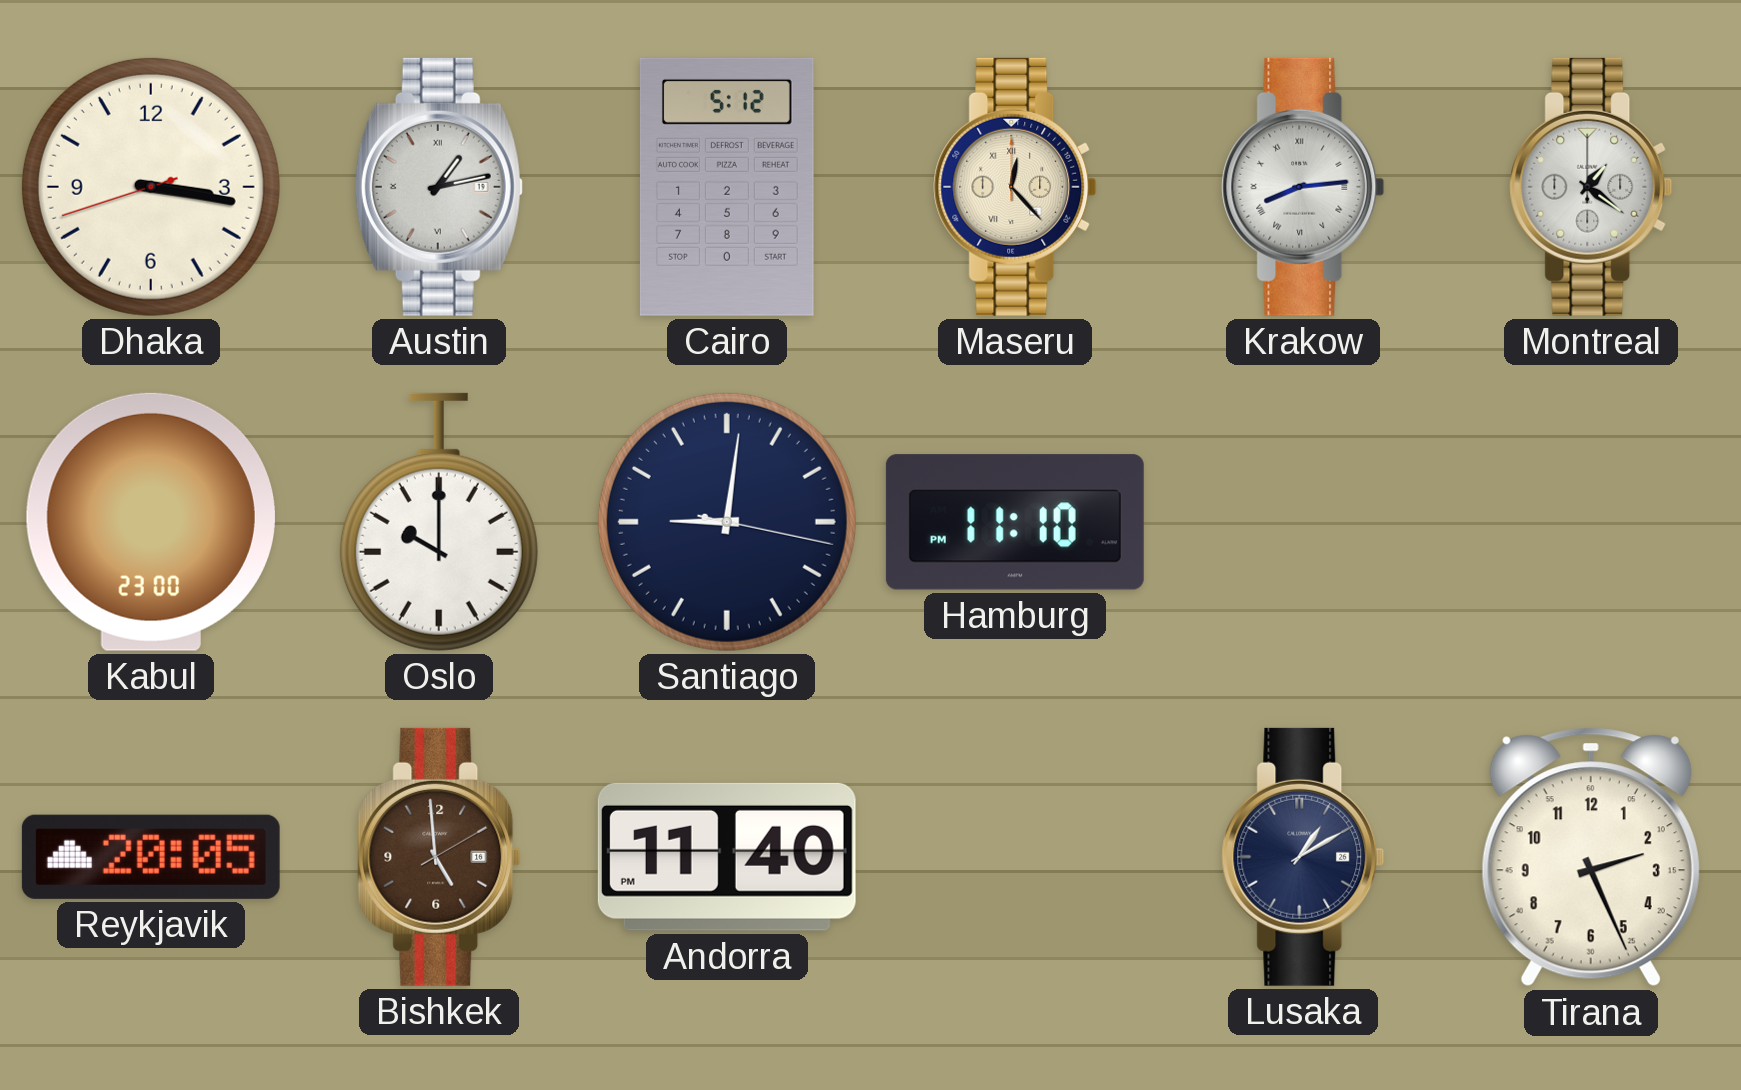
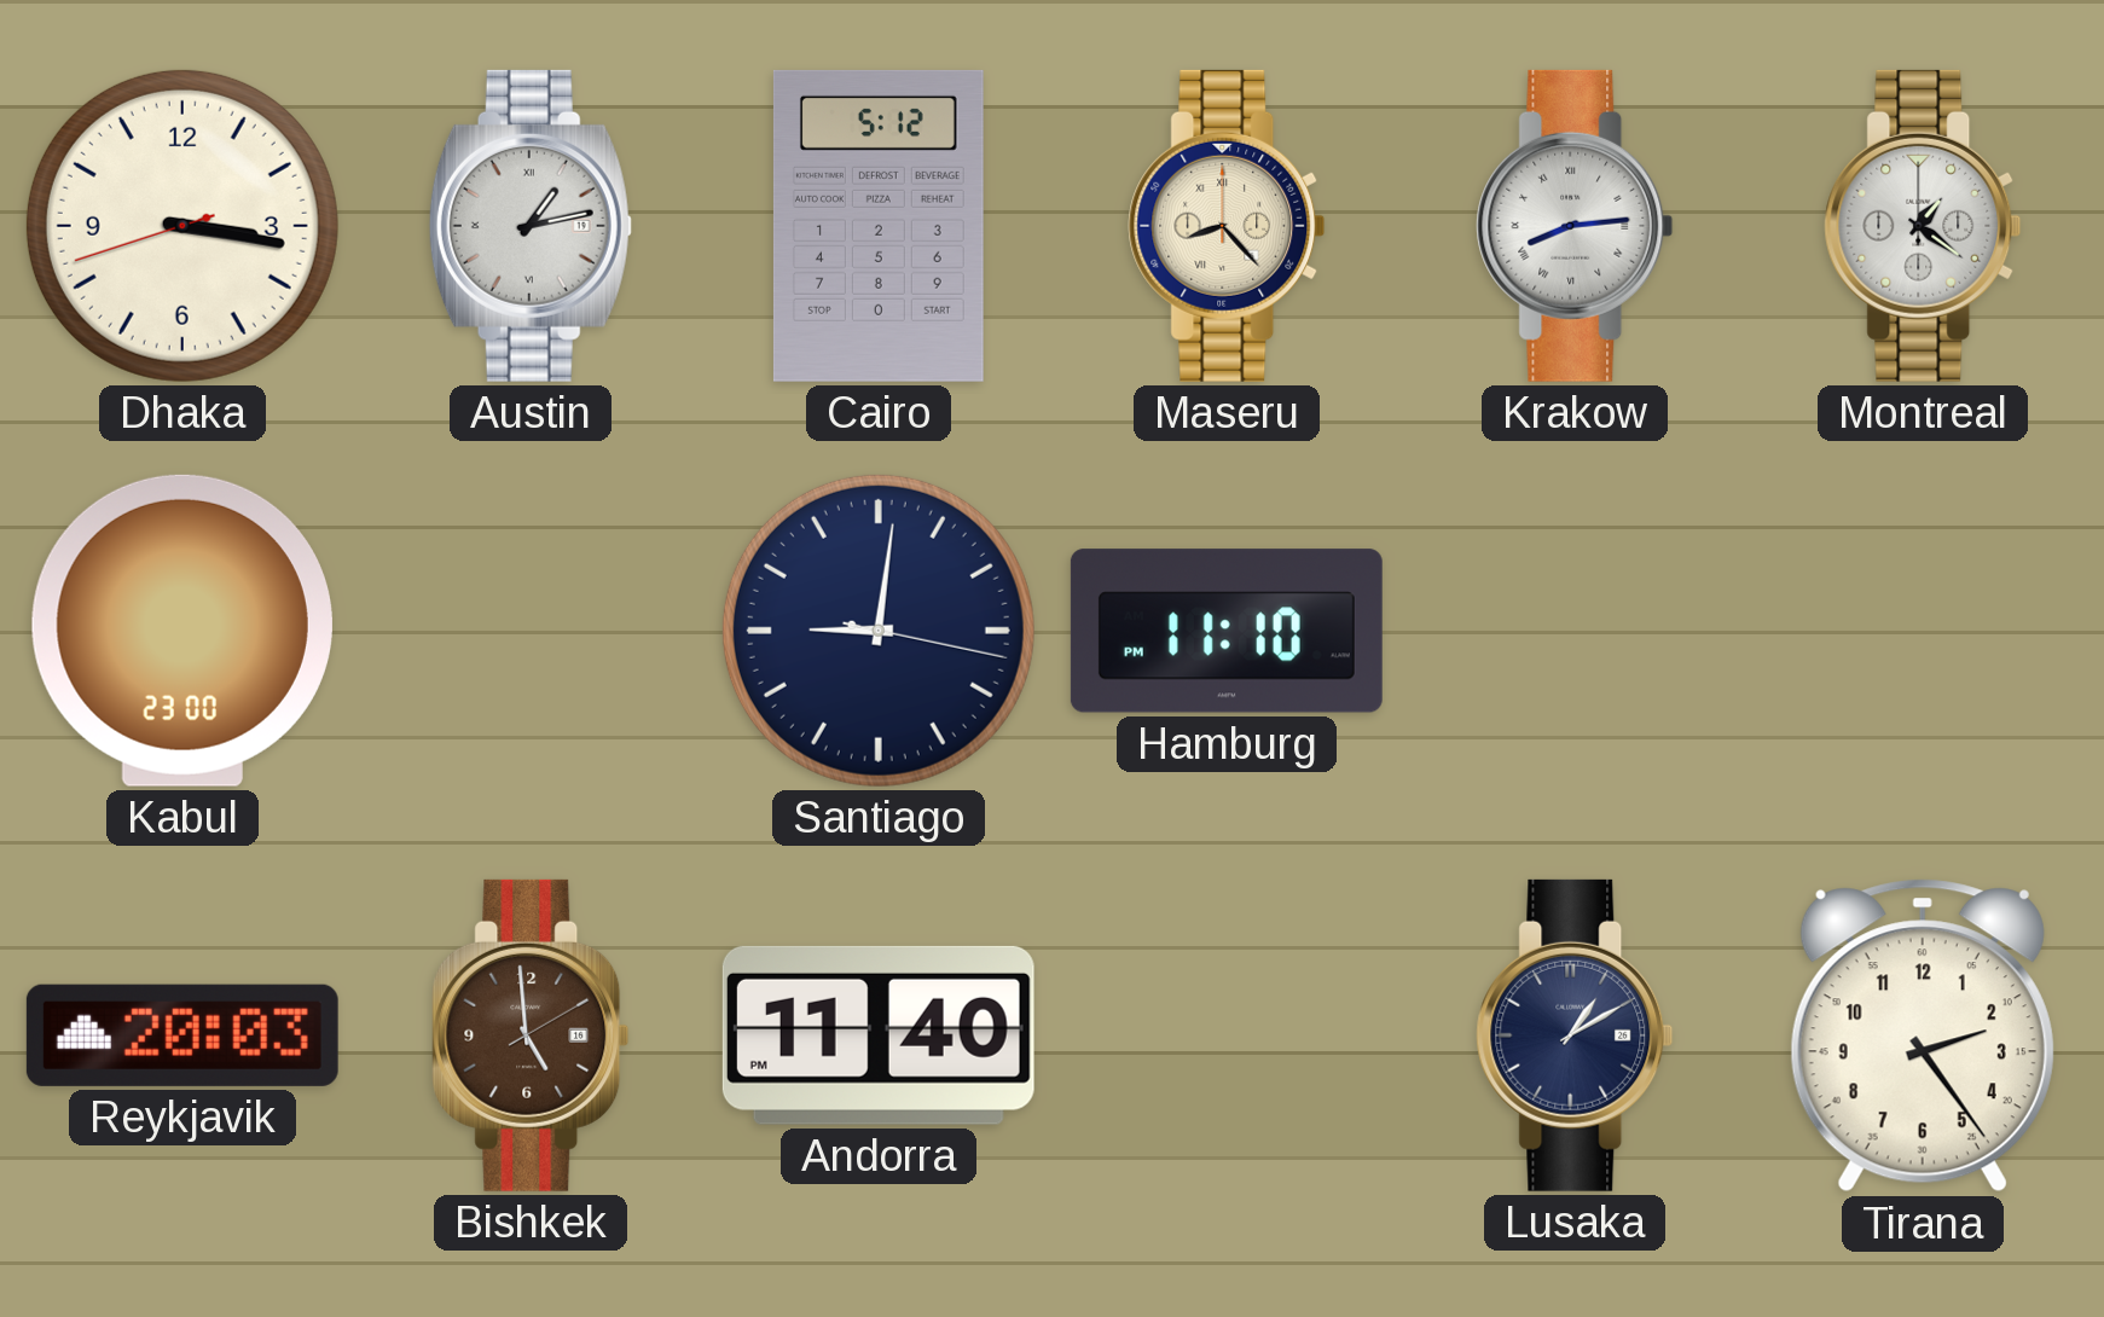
Maseru: 12:23 -> 8:23
Oslo: 10:00 -> none
Reykjavik: 20:05 -> 20:03
Tirana: 2:26 -> 2:24
